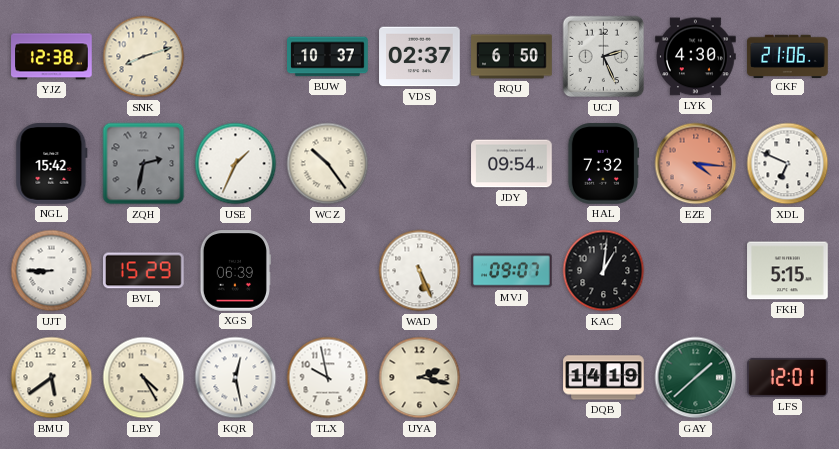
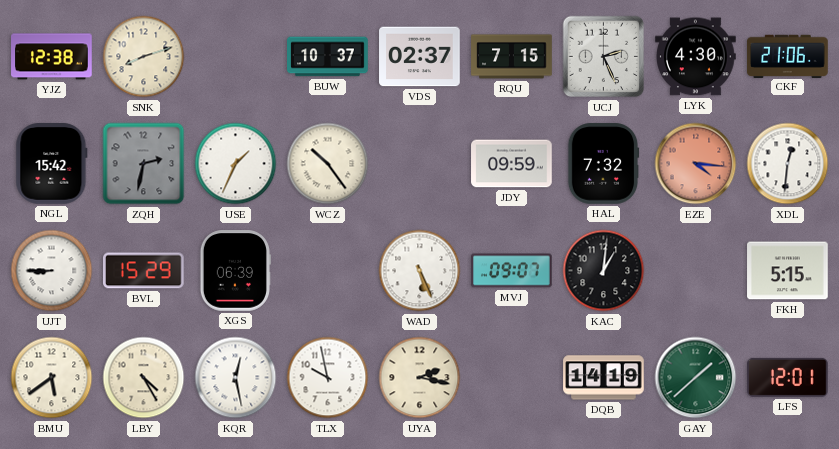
RQU: 6:50 -> 7:15
JDY: 09:54 -> 09:59
XDL: 6:49 -> 12:31
